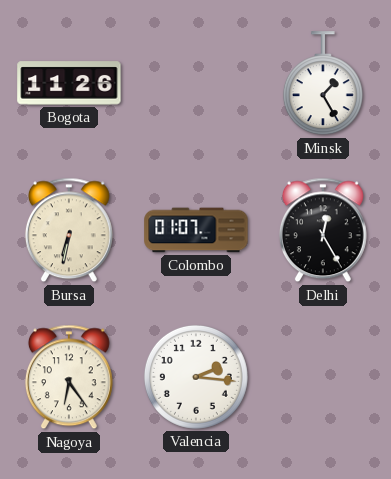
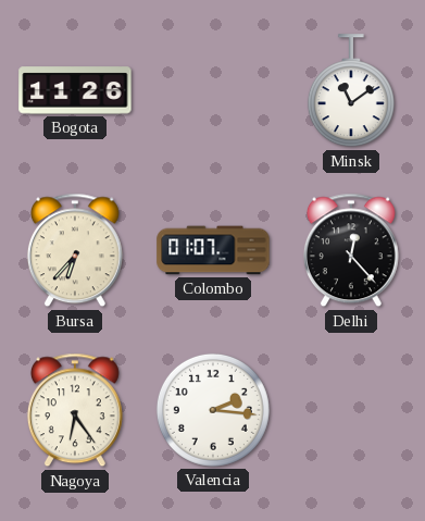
Minsk: 1:25 -> 11:09
Bursa: 6:32 -> 6:37
Delhi: 12:25 -> 12:23
